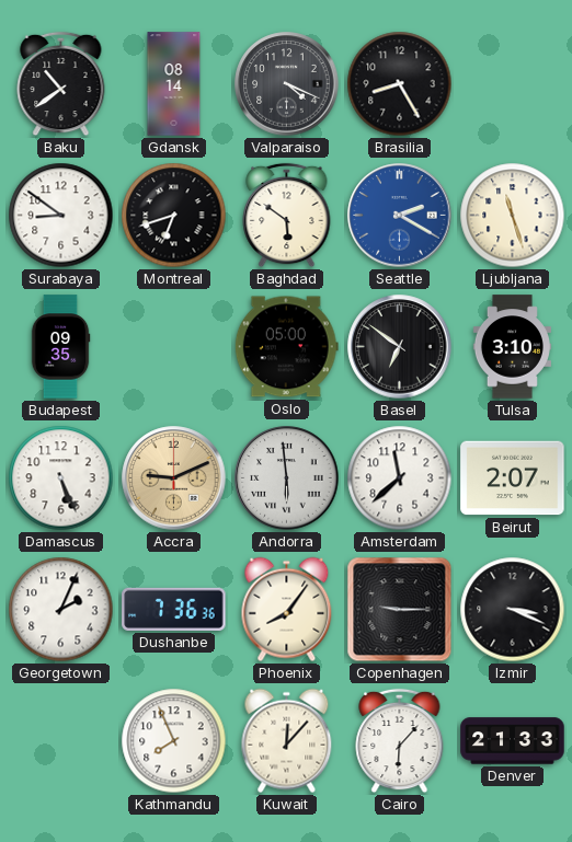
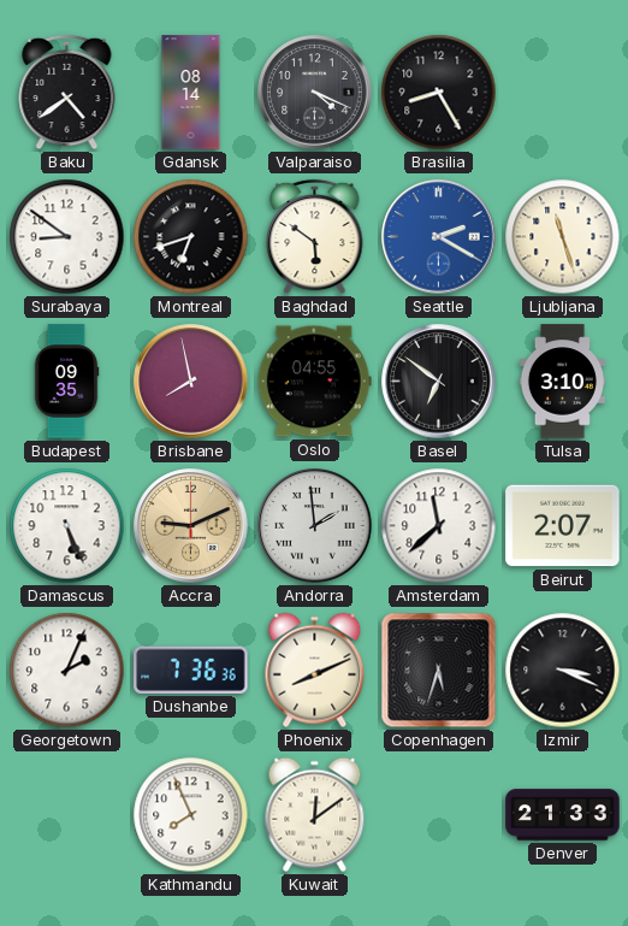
Baku: 10:39 -> 4:39
Brisbane: none -> 7:58
Oslo: 05:00 -> 04:55
Andorra: 5:59 -> 1:59
Phoenix: 8:06 -> 8:11
Copenhagen: 9:15 -> 5:33
Kuwait: 12:07 -> 12:09
Cairo: 6:07 -> none
